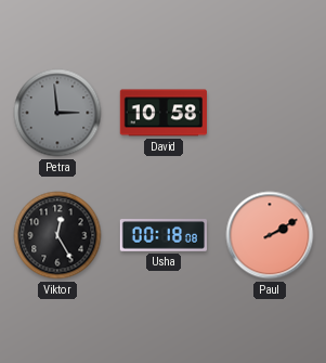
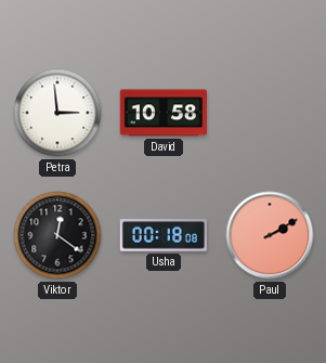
Petra dial: grey -> white
Viktor: 12:25 -> 12:21
